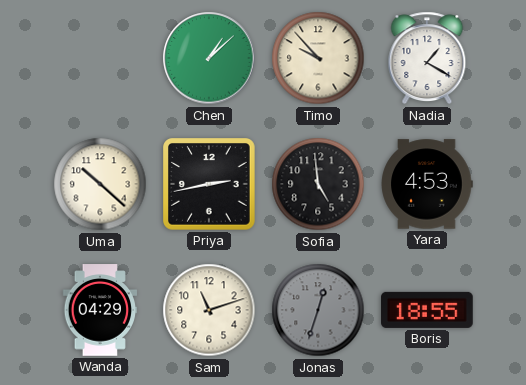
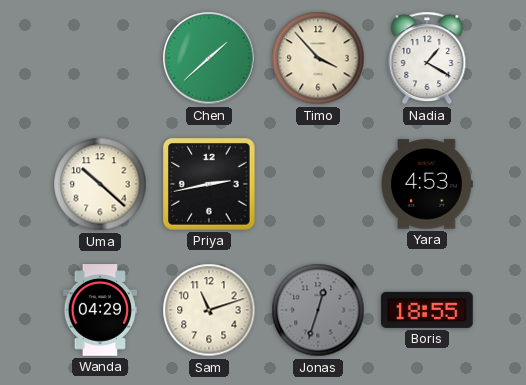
Chen: 1:08 -> 1:38
Timo: 9:53 -> 3:53
Sofia: 4:59 -> none
